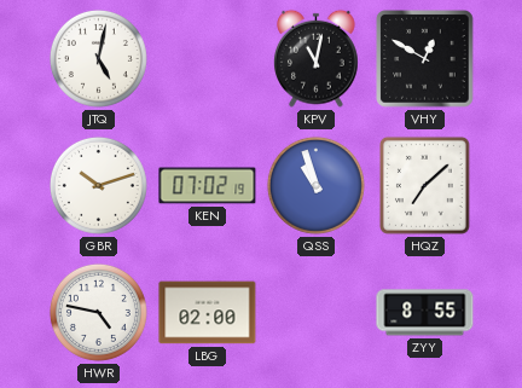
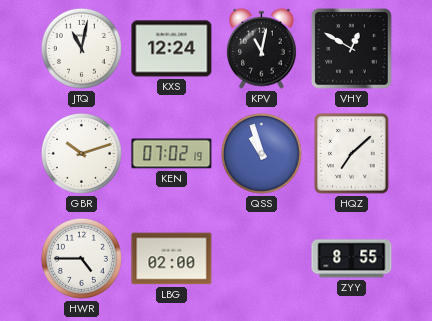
JTQ: 5:02 -> 11:02
KXS: none -> 12:24
HWR: 4:47 -> 4:45
